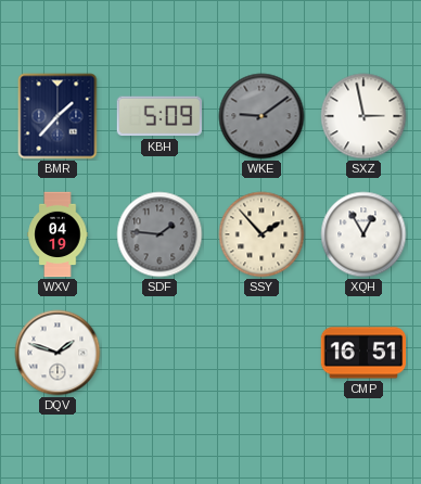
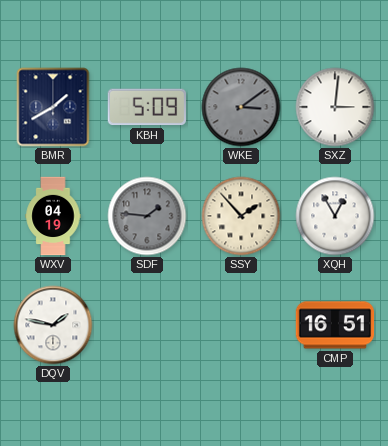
BMR: 1:37 -> 1:40
WKE: 9:09 -> 3:09
SXZ: 2:58 -> 3:01
DQV: 1:48 -> 1:47
